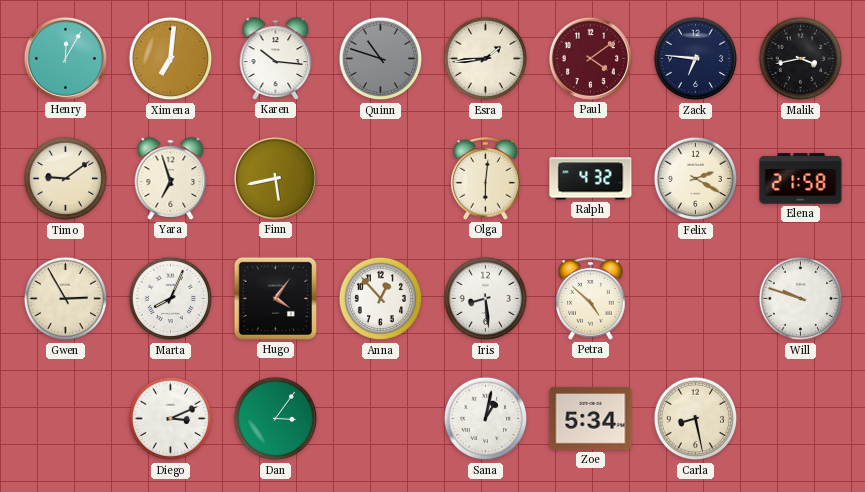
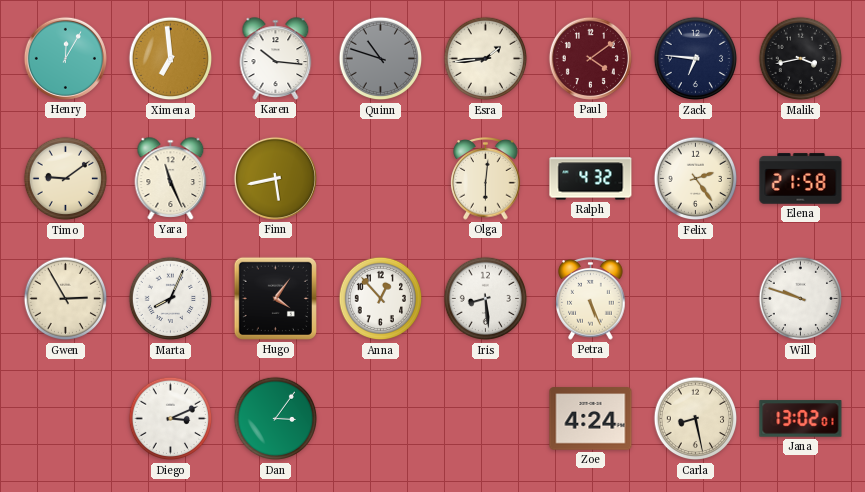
Ximena: 7:01 -> 6:59
Yara: 6:57 -> 11:26
Felix: 2:20 -> 2:24
Petra: 4:52 -> 5:26
Sana: 1:02 -> none
Zoe: 5:34 -> 4:24
Jana: none -> 13:02
